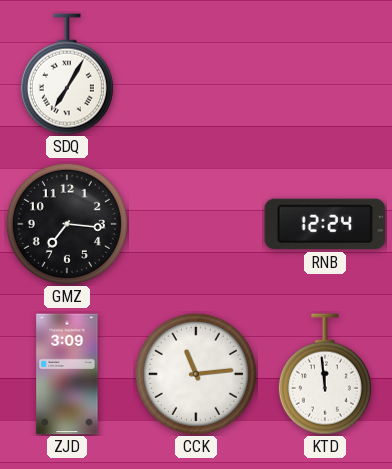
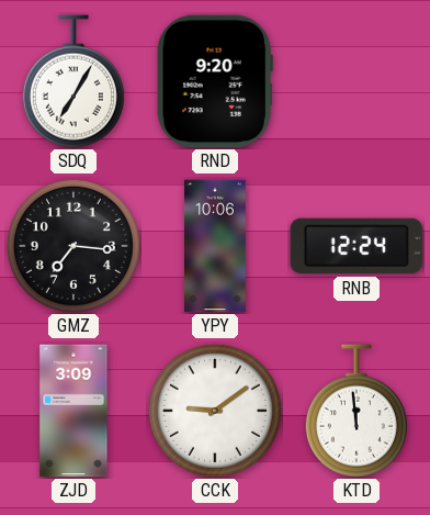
RND: none -> 9:20
YPY: none -> 10:06
CCK: 11:14 -> 9:09
